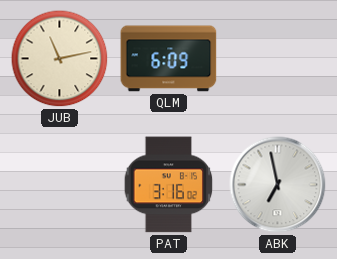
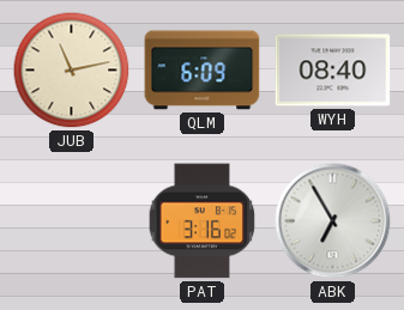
WYH: none -> 08:40
ABK: 6:58 -> 6:55
